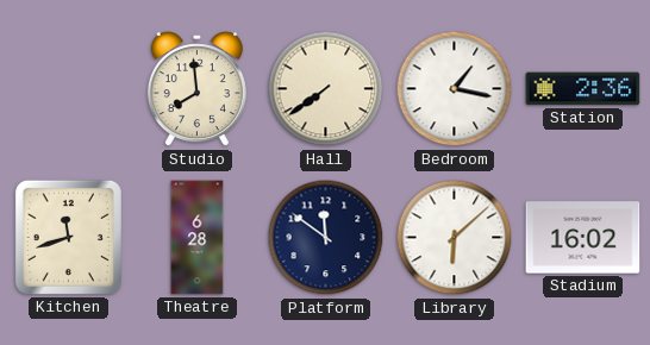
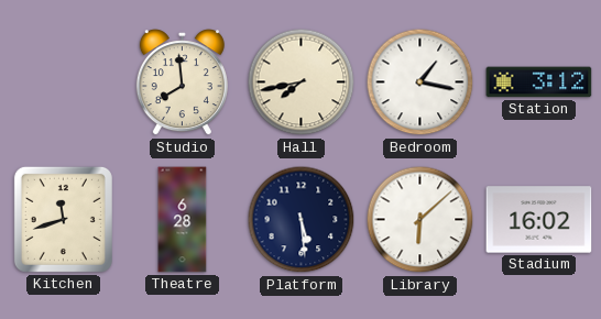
Hall: 7:39 -> 7:43
Station: 2:36 -> 3:12
Platform: 11:51 -> 5:29
